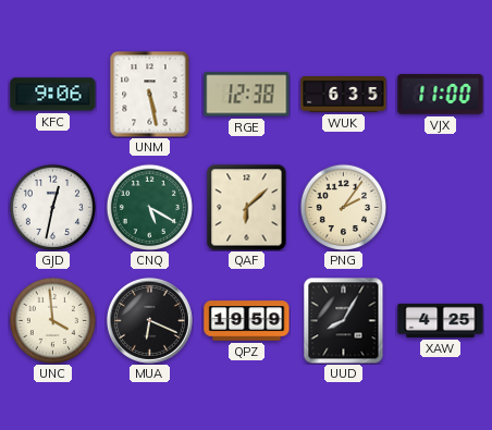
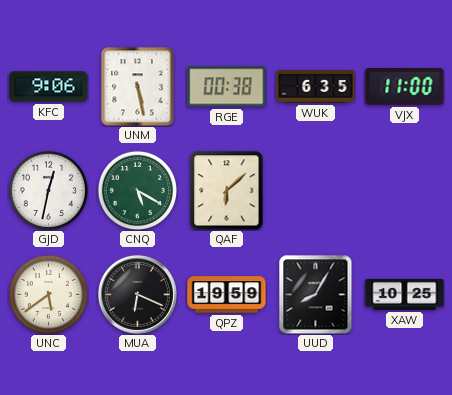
RGE: 12:38 -> 00:38
PNG: 2:06 -> none
UNC: 3:59 -> 5:39
XAW: 4:25 -> 10:25
